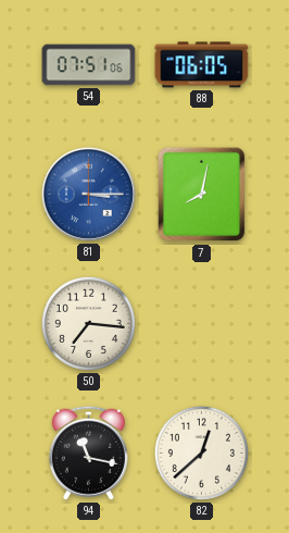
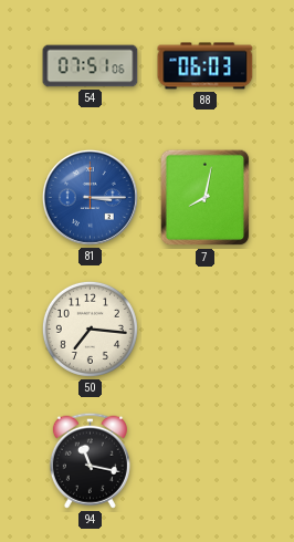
88: 06:05 -> 06:03
82: 12:38 -> none
